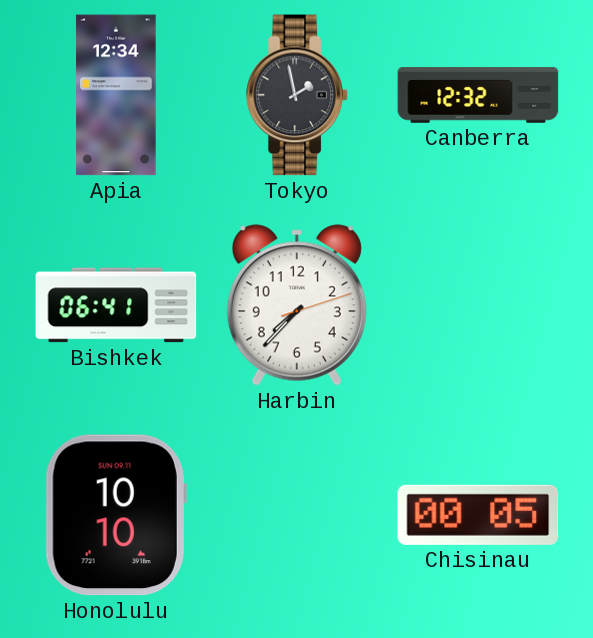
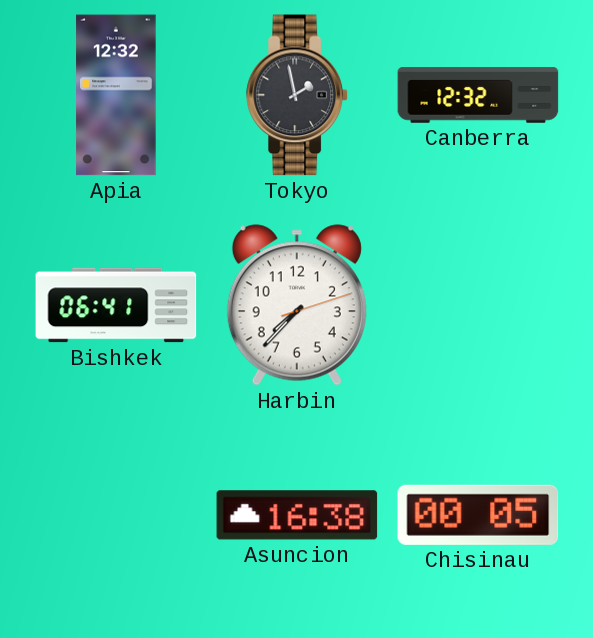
Apia: 12:34 -> 12:32
Honolulu: 10:10 -> none
Asuncion: none -> 16:38
